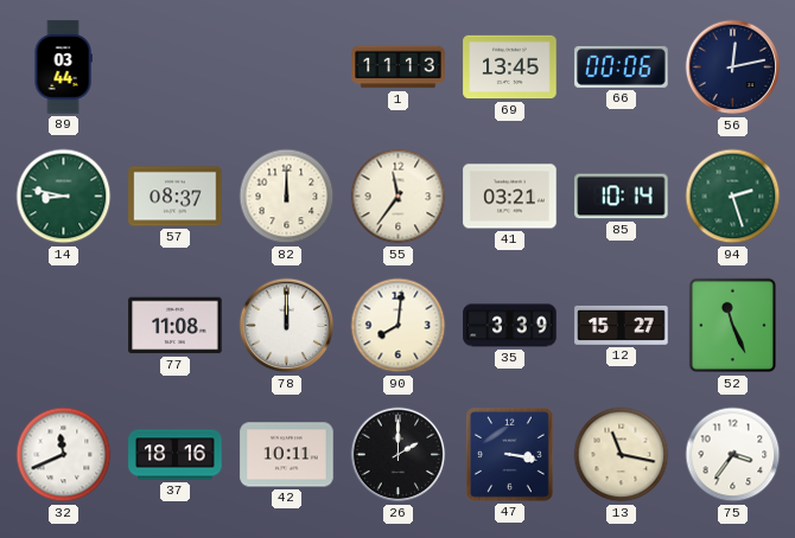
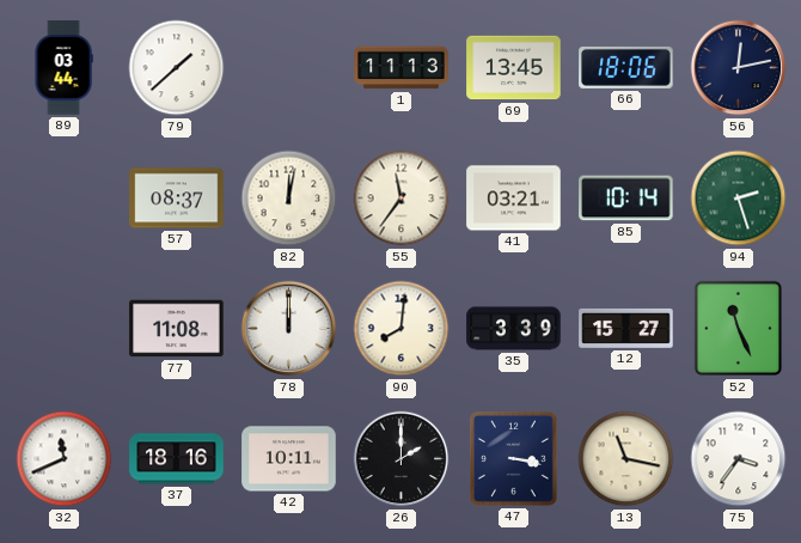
79: none -> 1:38
66: 00:06 -> 18:06
14: 8:47 -> none
82: 12:00 -> 12:02
